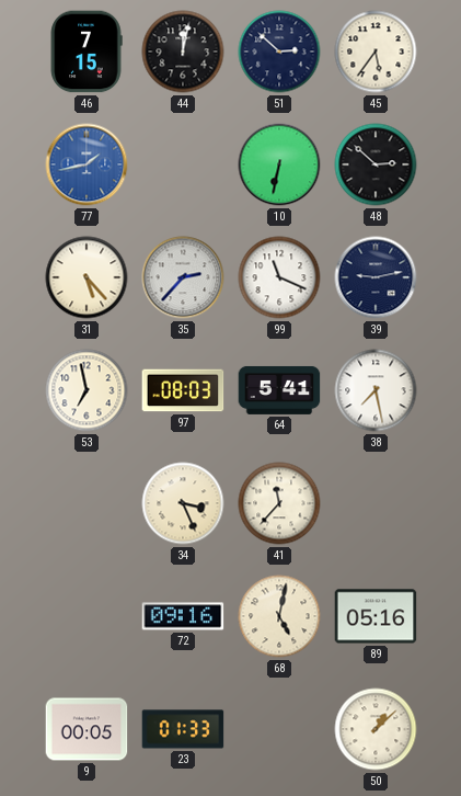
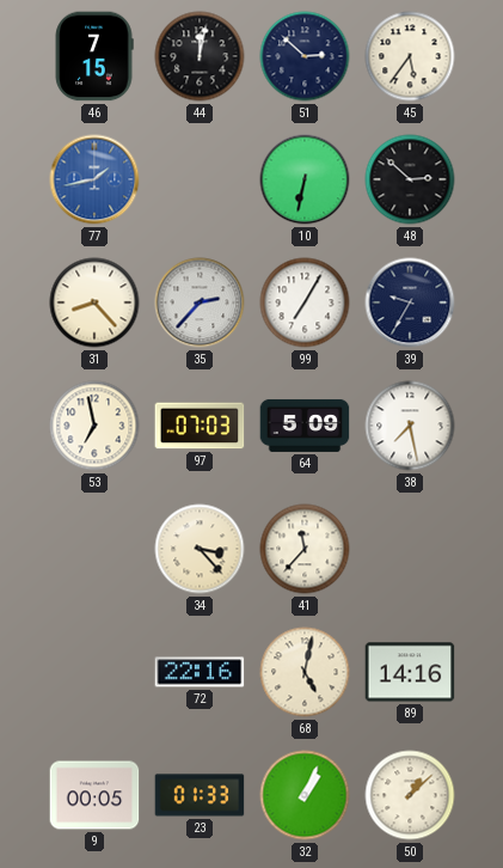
31: 5:23 -> 8:23
99: 11:19 -> 7:05
39: 9:13 -> 9:35
97: 08:03 -> 07:03
64: 5:41 -> 5:09
34: 3:26 -> 3:23
72: 09:16 -> 22:16
89: 05:16 -> 14:16
32: none -> 1:04
